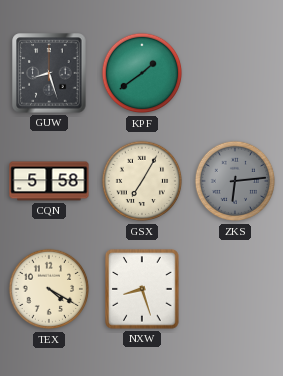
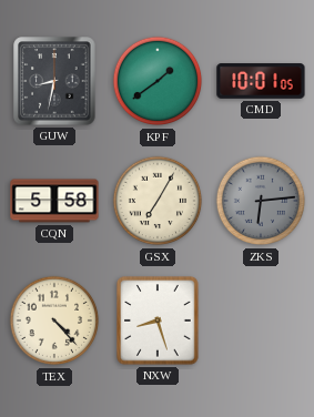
GUW: 8:27 -> 8:32
CMD: none -> 10:01
TEX: 4:20 -> 4:23
